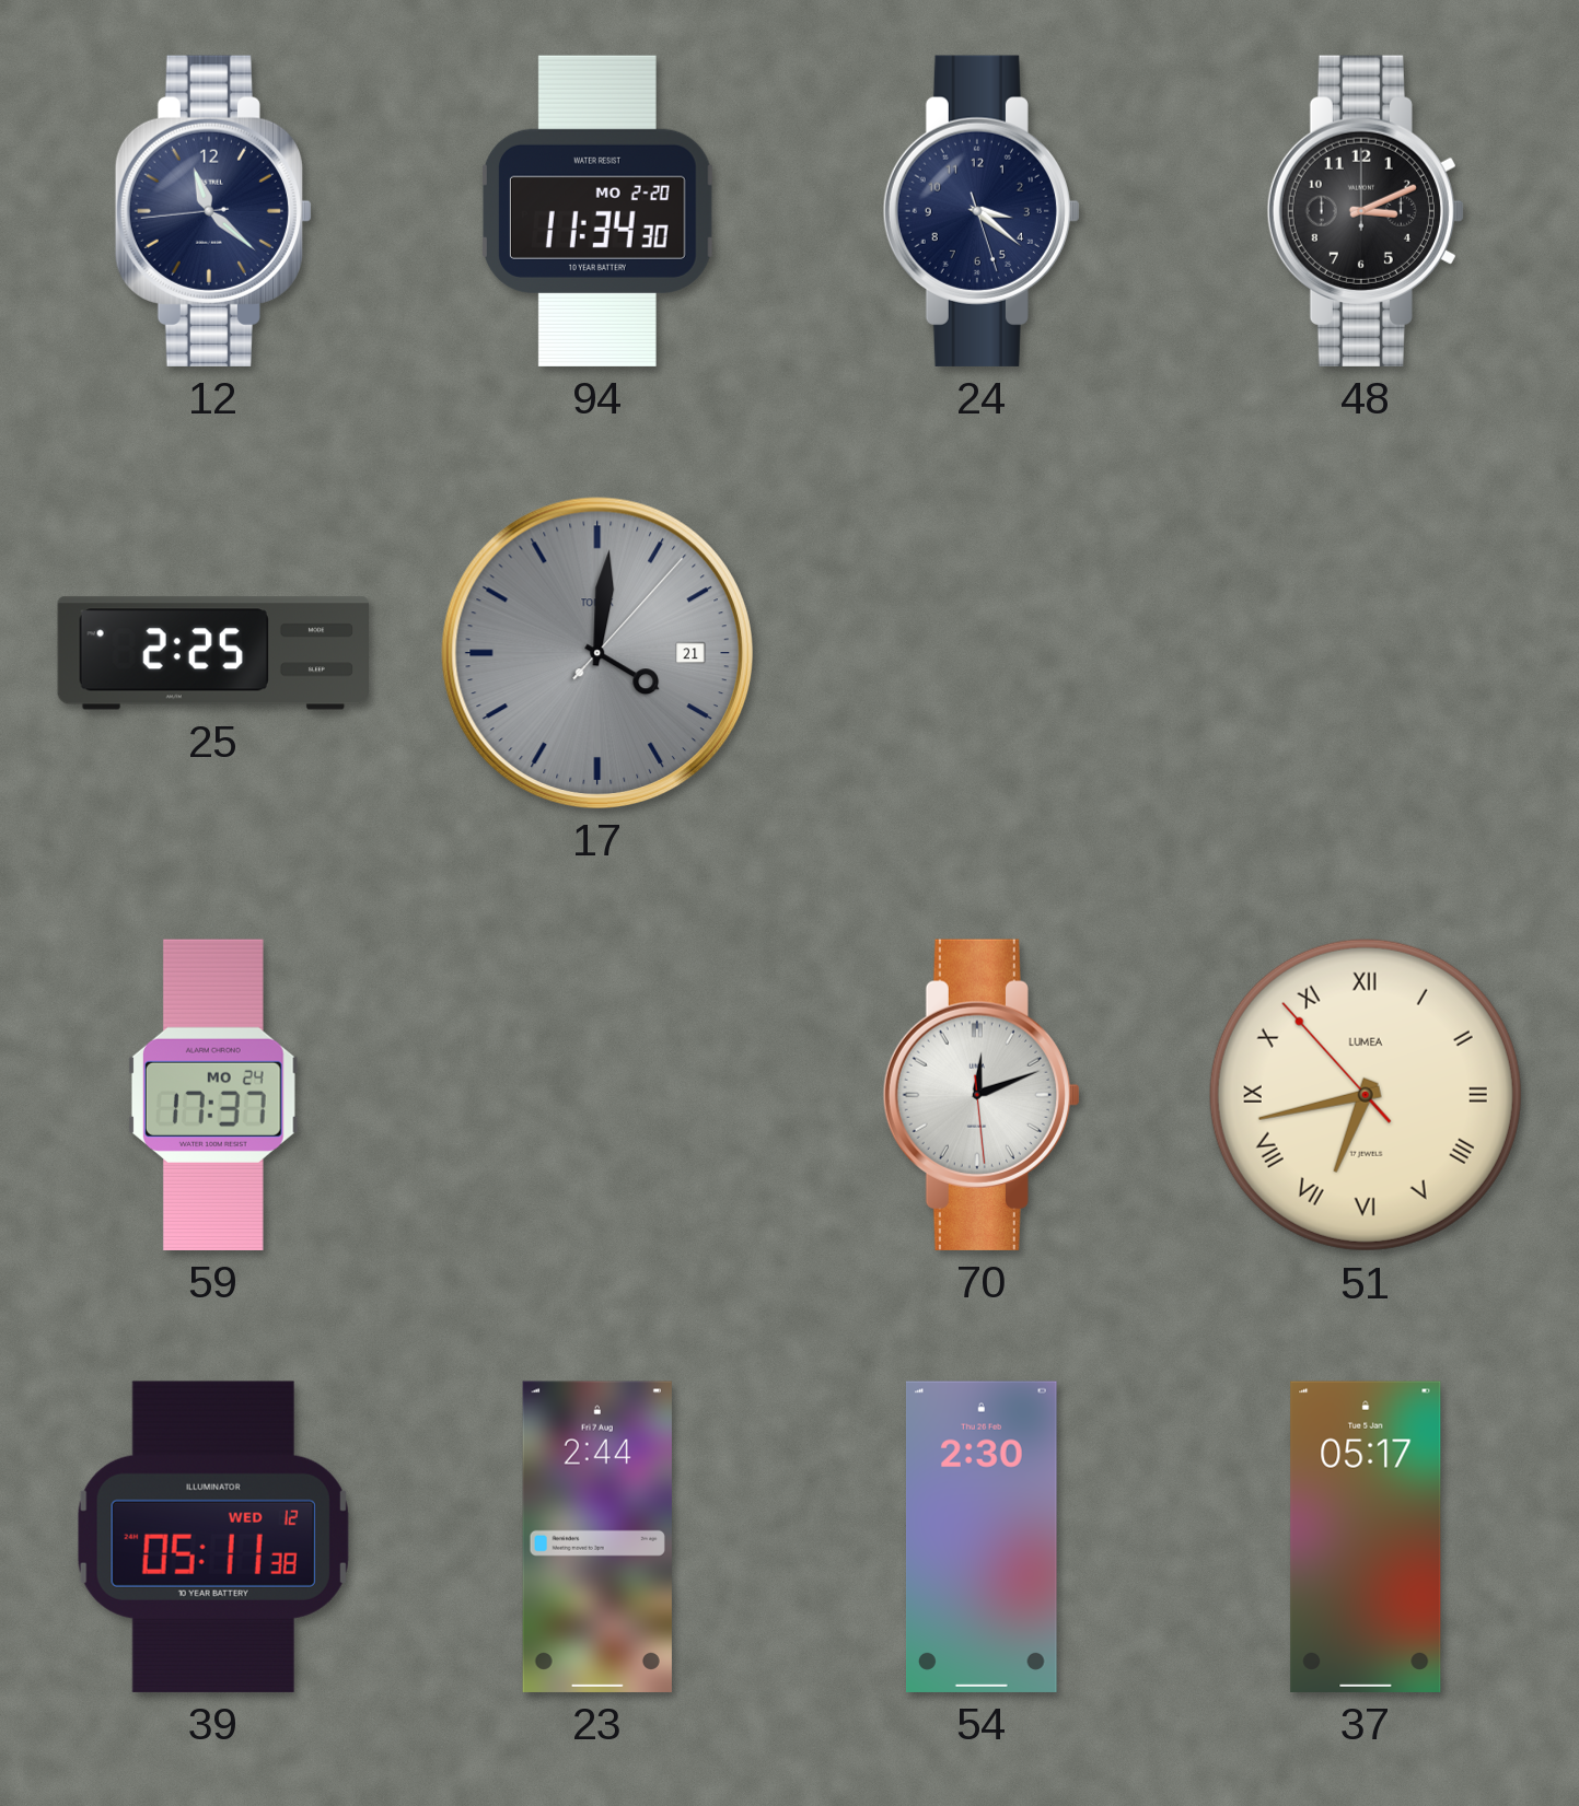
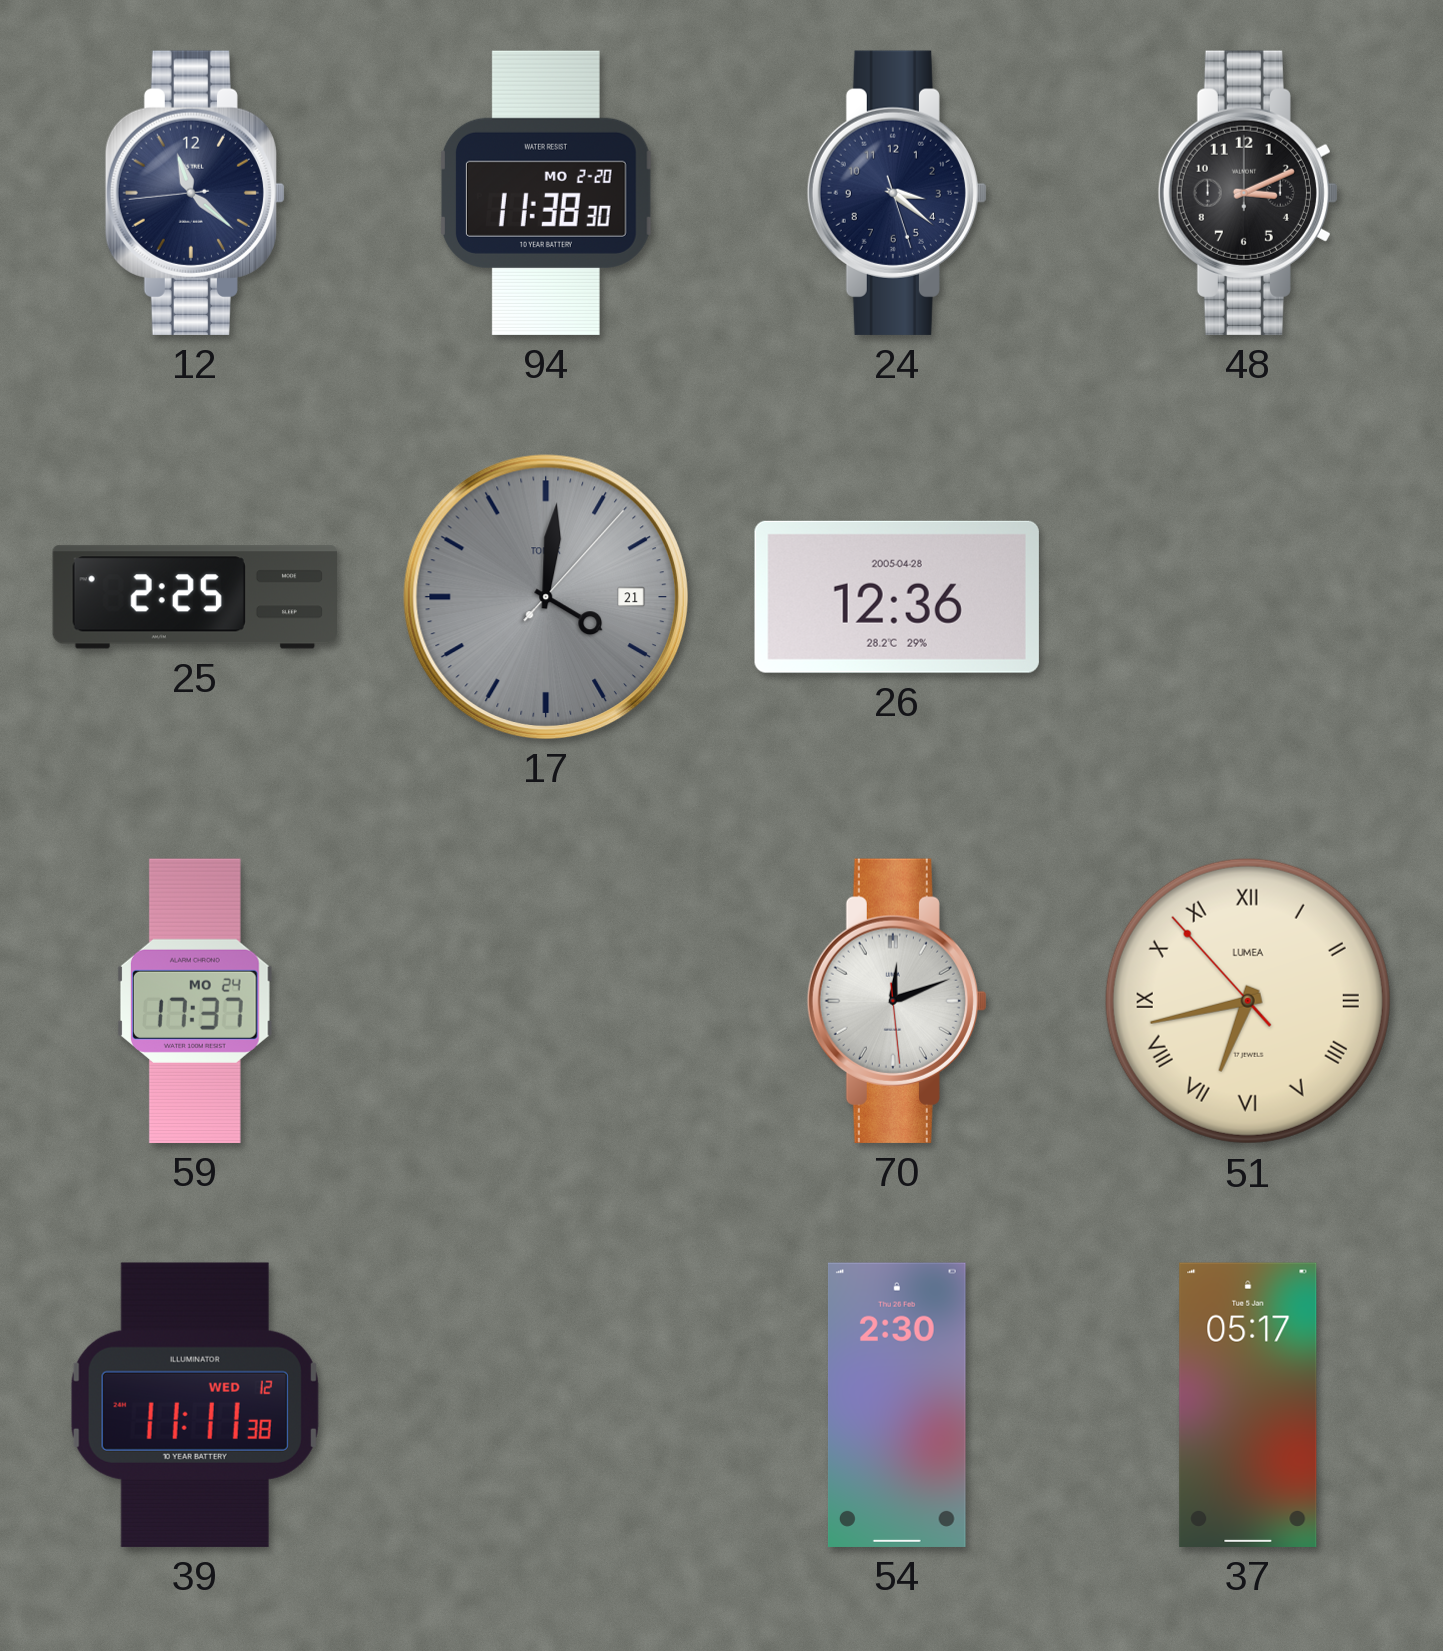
94: 11:34 -> 11:38
26: none -> 12:36
39: 05:11 -> 11:11
23: 2:44 -> none
